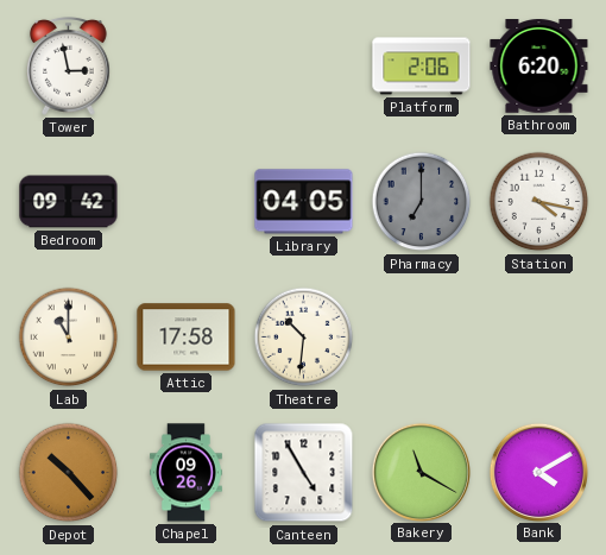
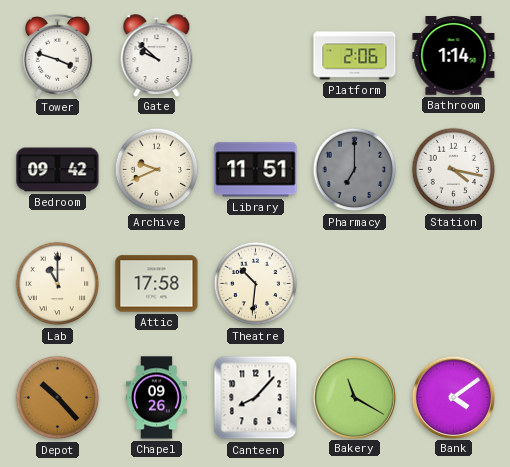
Tower: 2:58 -> 3:48
Gate: none -> 9:52
Bathroom: 6:20 -> 1:14
Archive: none -> 9:41
Library: 04:05 -> 11:51
Canteen: 4:55 -> 8:07
Bank: 4:10 -> 4:09
